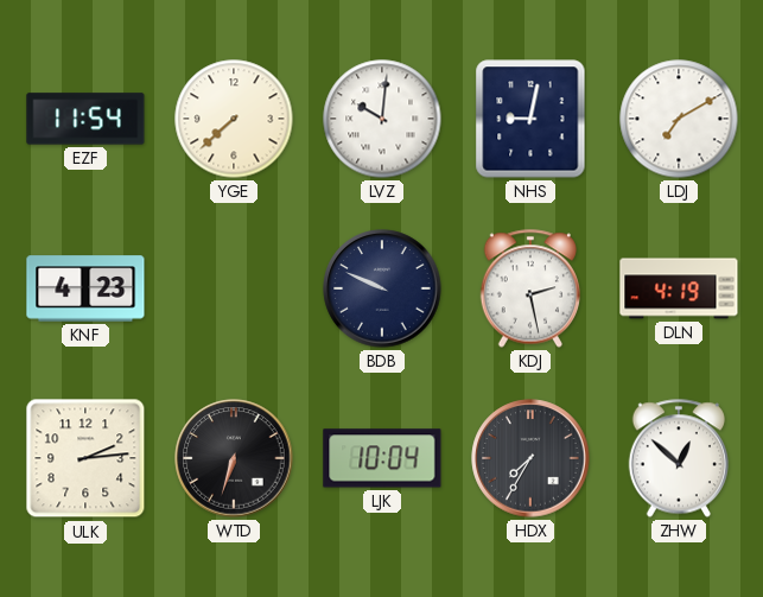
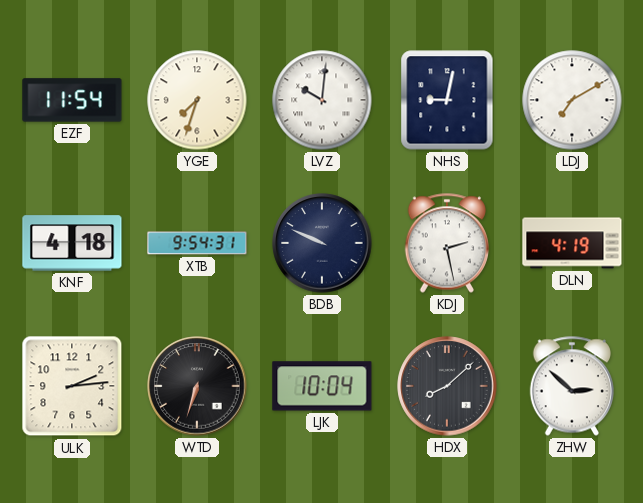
YGE: 7:38 -> 7:33
KNF: 4:23 -> 4:18
XTB: none -> 9:54
HDX: 7:35 -> 8:08
ZHW: 12:52 -> 2:52
